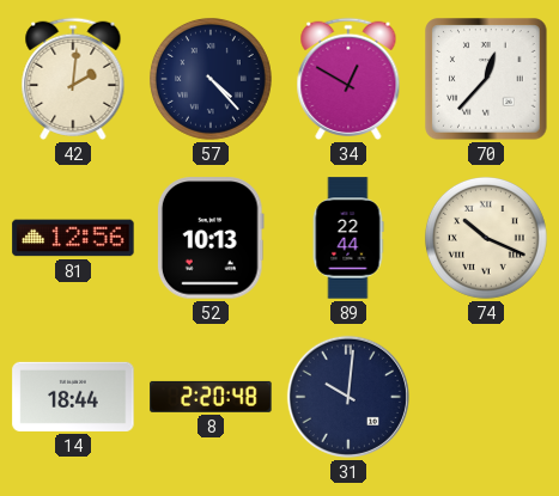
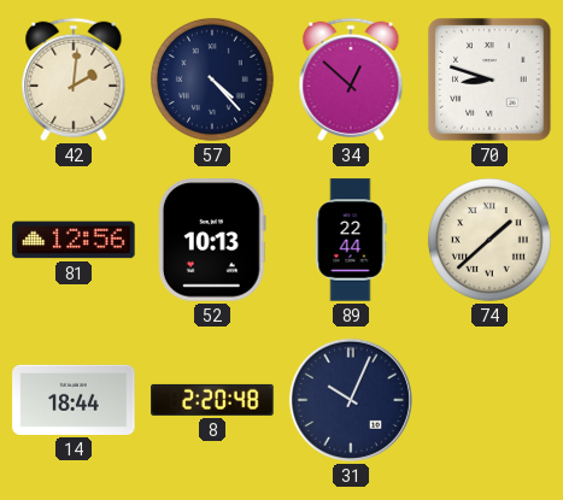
34: 12:50 -> 12:52
70: 12:37 -> 8:48
74: 10:19 -> 1:38
31: 10:01 -> 10:04
